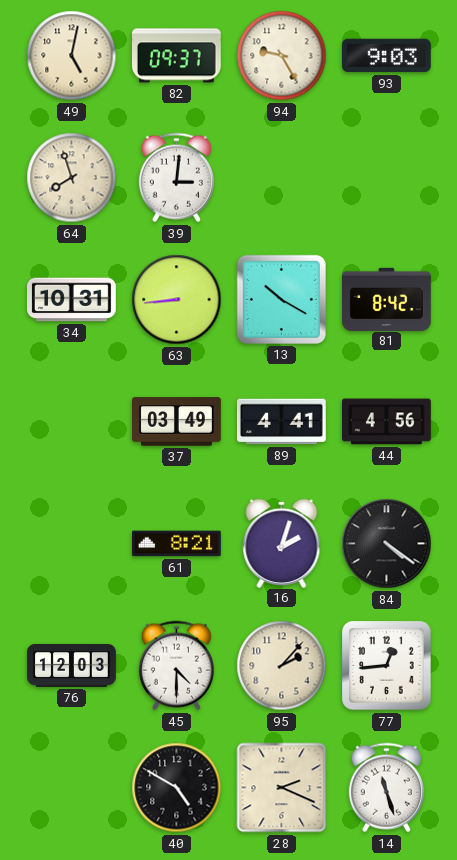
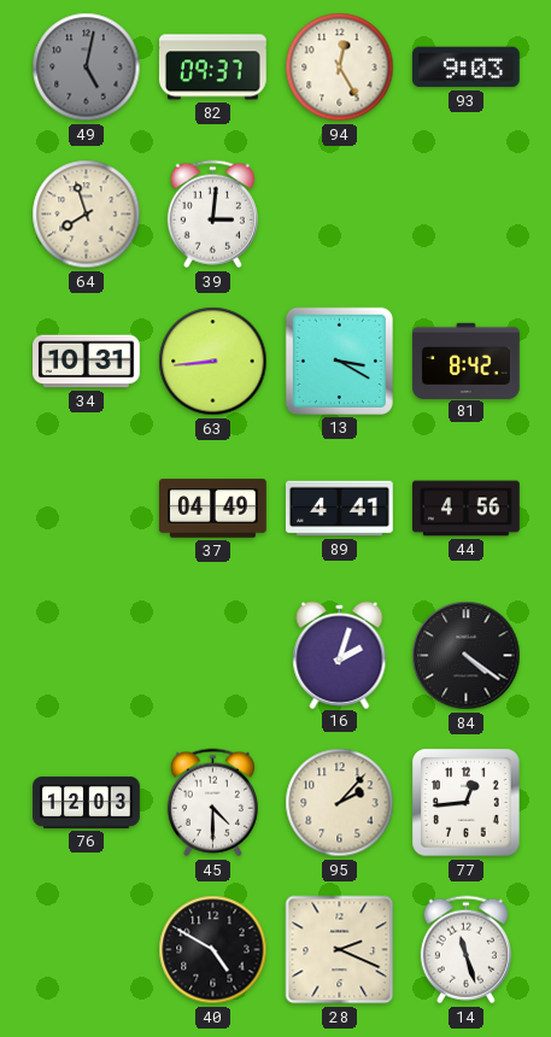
49 dial: cream -> grey
94: 9:25 -> 12:25
13: 10:20 -> 3:20
37: 03:49 -> 04:49
61: 8:21 -> none
